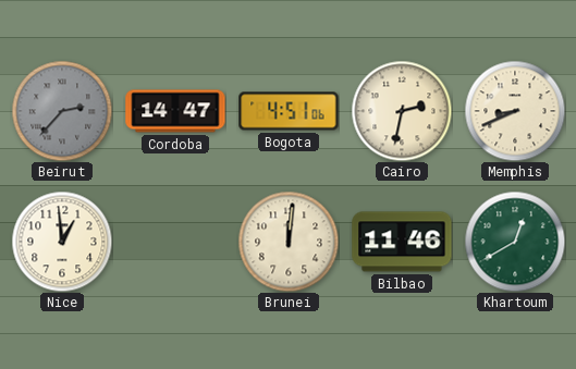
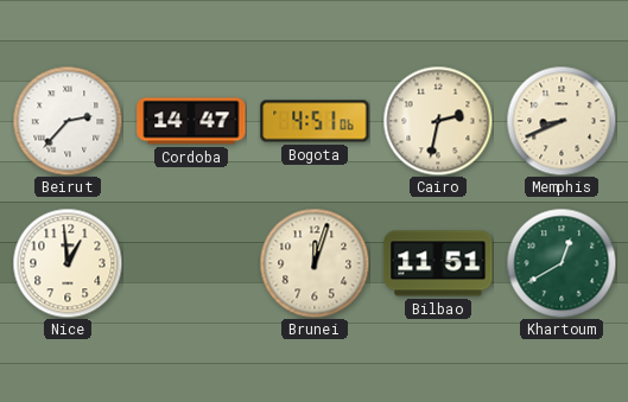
Beirut dial: grey -> white
Brunei: 12:01 -> 12:03
Bilbao: 11:46 -> 11:51
